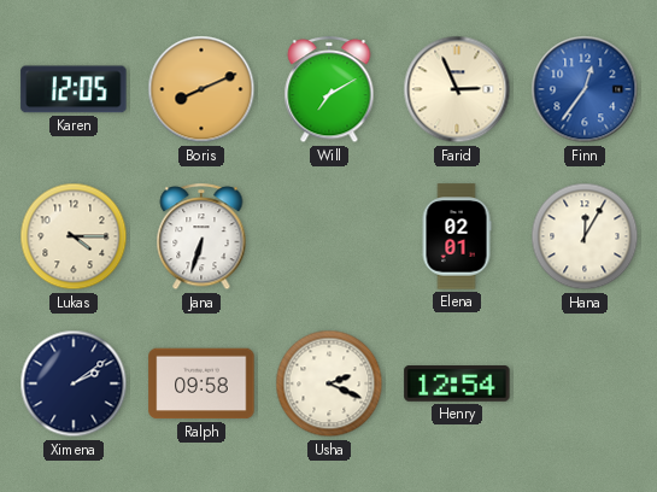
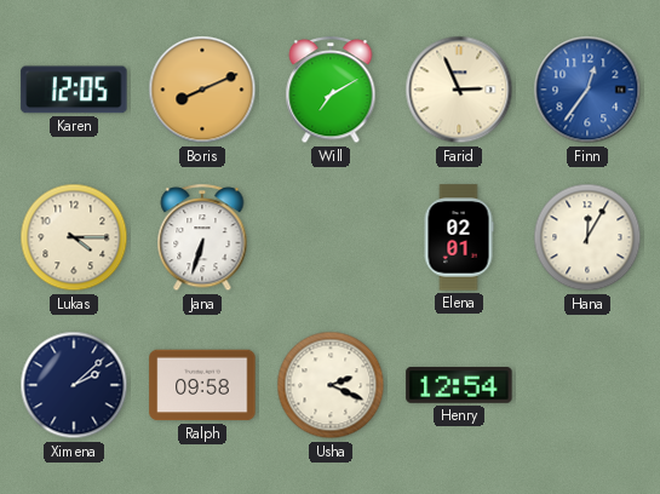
Ximena: 2:09 -> 2:08
